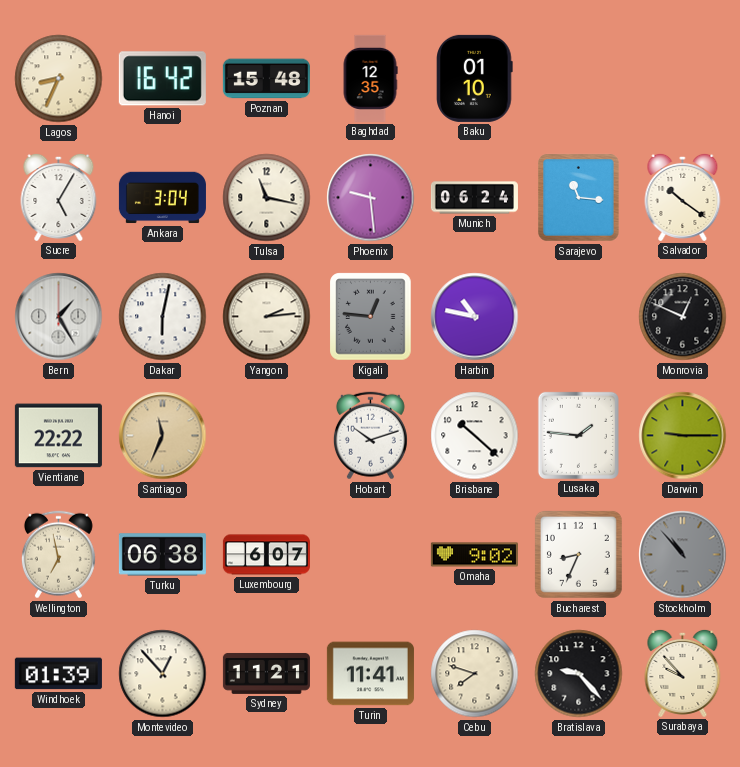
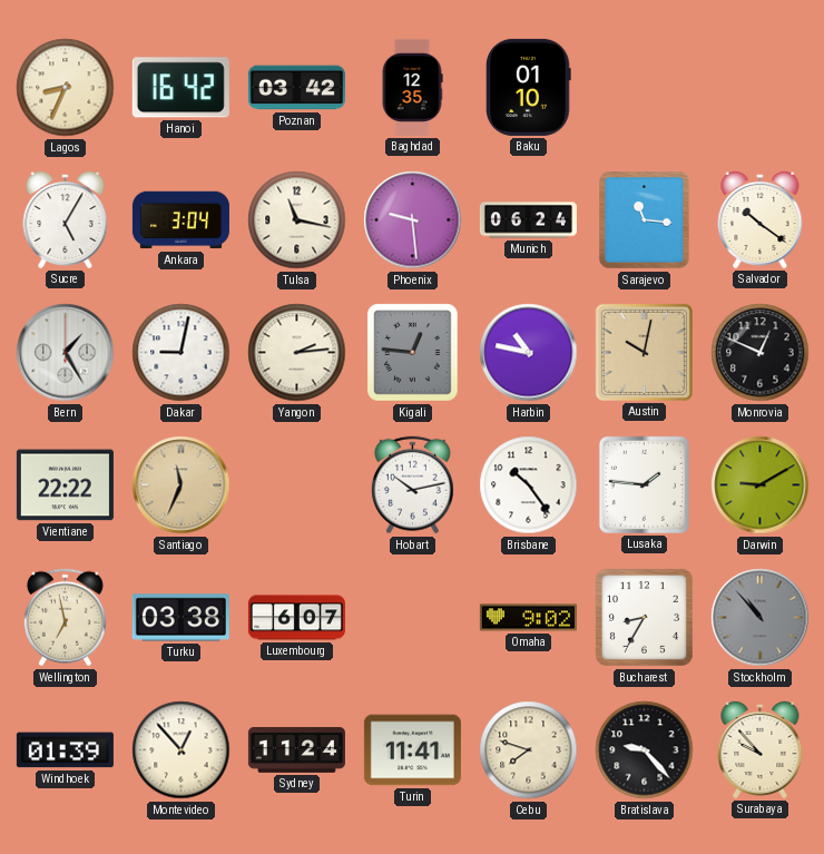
Poznan: 15:48 -> 03:42
Dakar: 6:02 -> 9:02
Austin: none -> 10:02
Hobart: 10:12 -> 10:13
Brisbane: 10:22 -> 10:24
Darwin: 9:15 -> 9:10
Turku: 06:38 -> 03:38
Bucharest: 8:34 -> 8:35
Sydney: 11:21 -> 11:24
